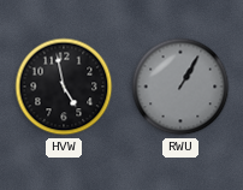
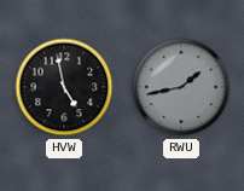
RWU: 1:05 -> 1:43
